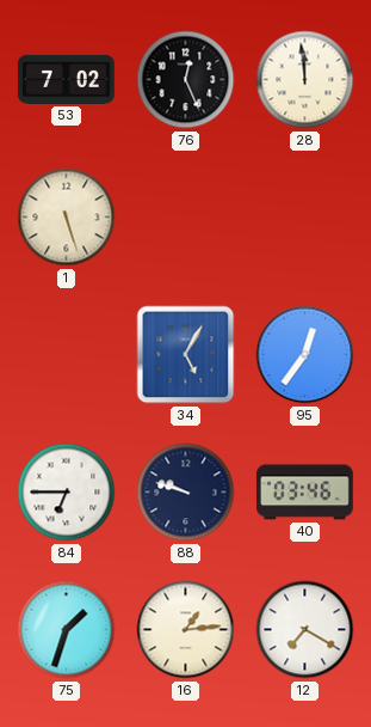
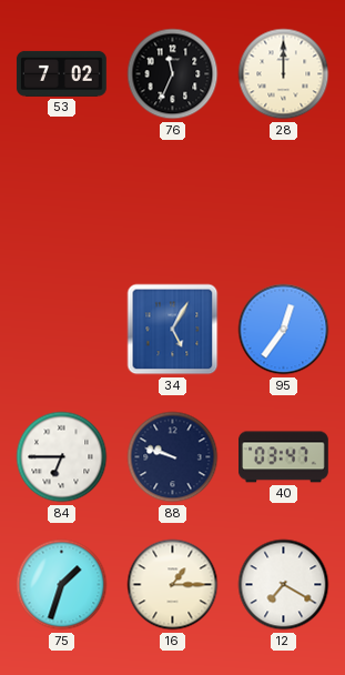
76: 12:26 -> 11:34
28: 11:59 -> 12:00
1: 5:27 -> none
40: 03:46 -> 03:47
16: 1:14 -> 1:15
